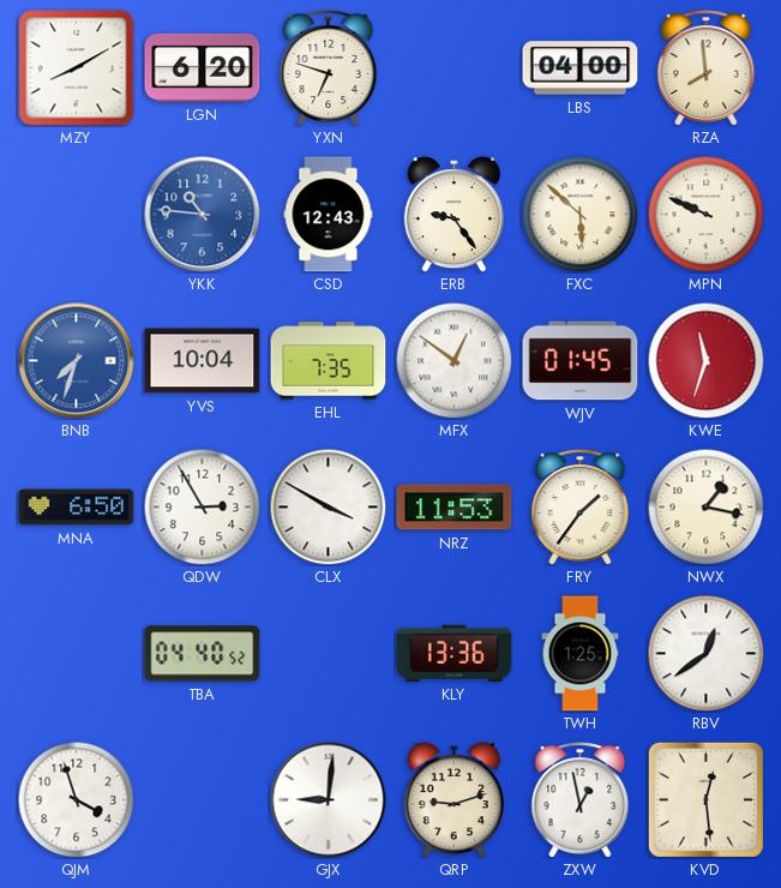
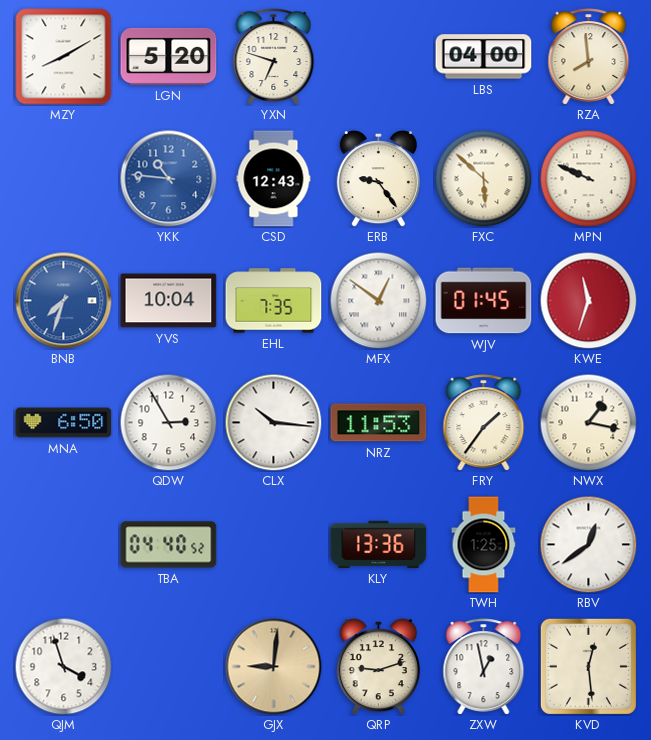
LGN: 6:20 -> 5:20
CLX: 3:50 -> 10:16
GJX dial: white -> champagne
